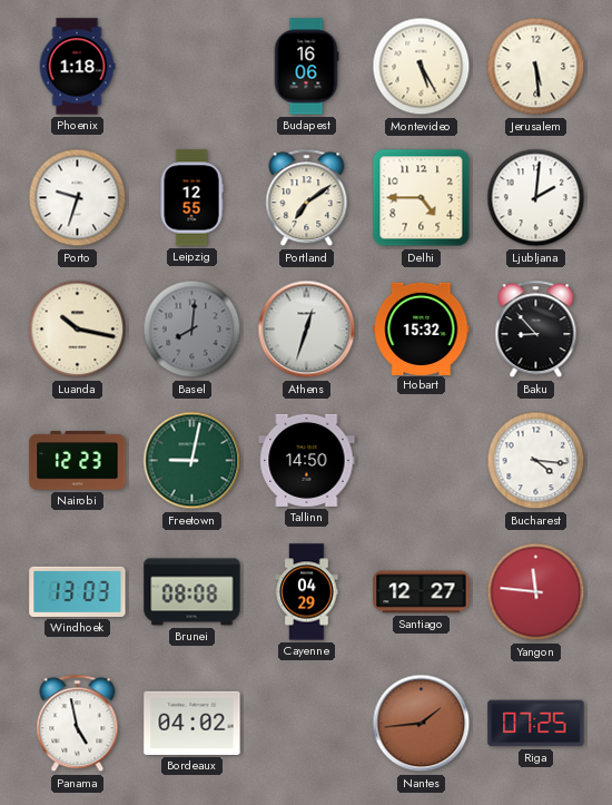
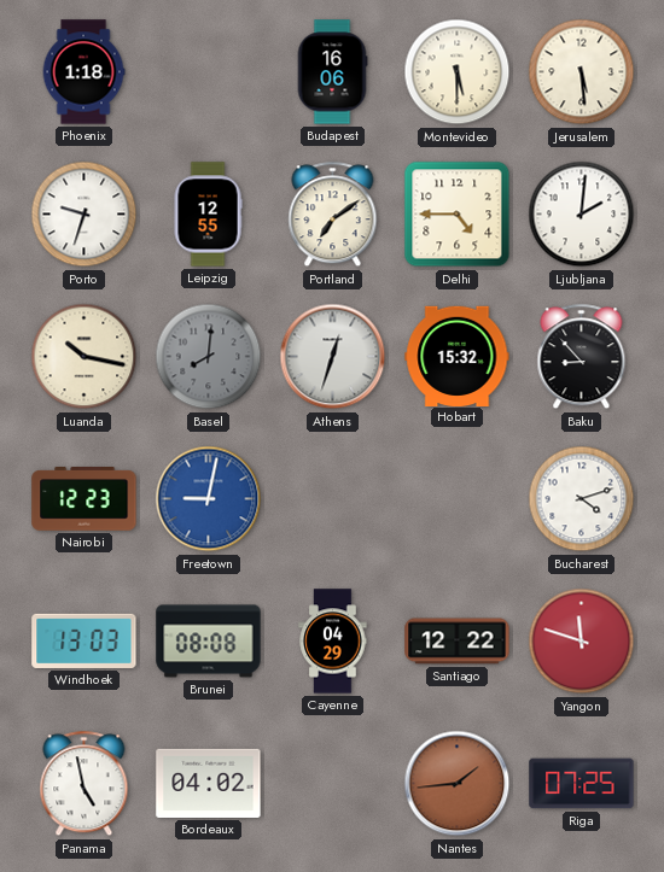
Montevideo: 5:25 -> 5:30
Freetown dial: green -> blue
Tallinn: 14:50 -> none
Bucharest: 4:16 -> 4:12
Santiago: 12:27 -> 12:22
Yangon: 11:46 -> 11:48
